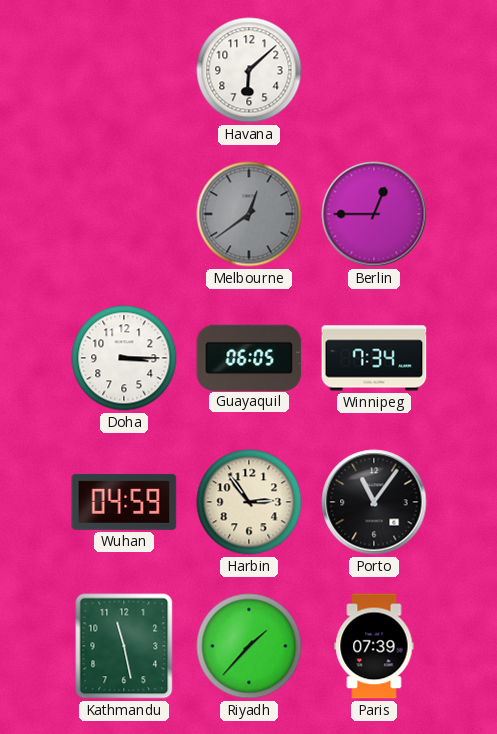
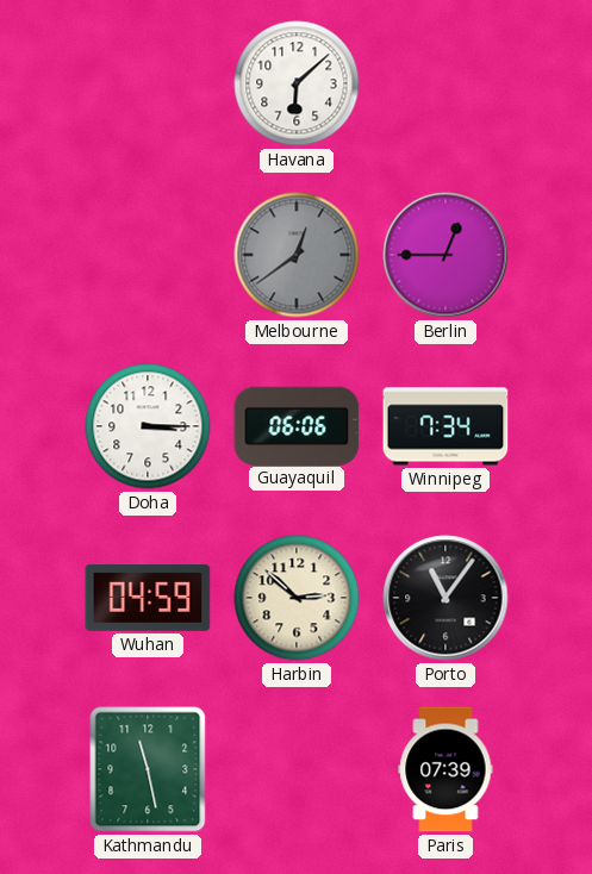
Guayaquil: 06:05 -> 06:06
Harbin: 2:54 -> 2:52
Riyadh: 1:37 -> none
